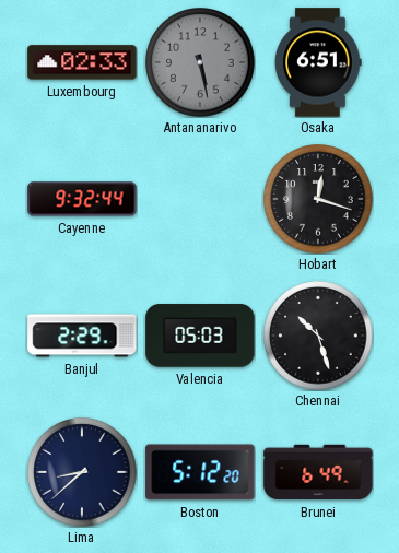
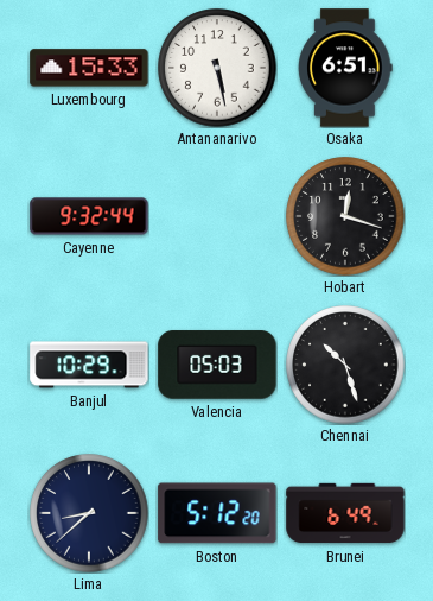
Luxembourg: 02:33 -> 15:33
Antananarivo dial: grey -> white
Banjul: 2:29 -> 10:29
